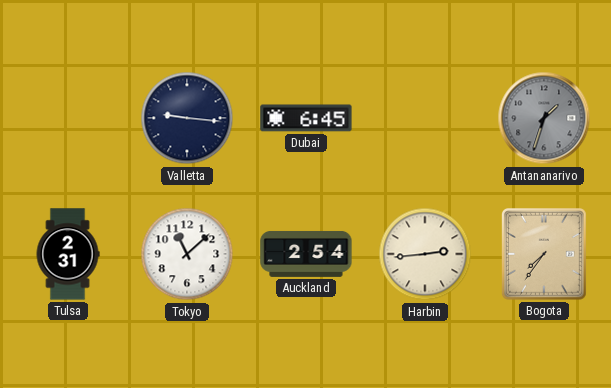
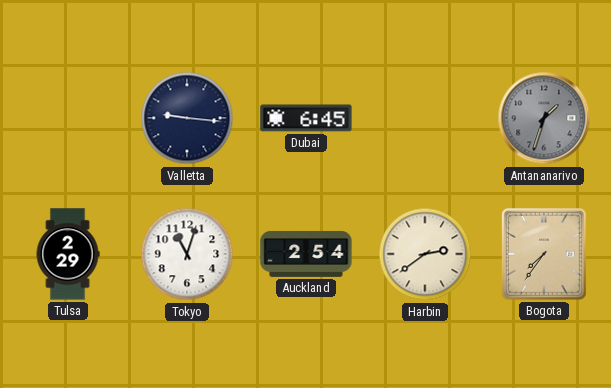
Tulsa: 2:31 -> 2:29
Tokyo: 11:08 -> 11:03
Harbin: 2:44 -> 2:39
